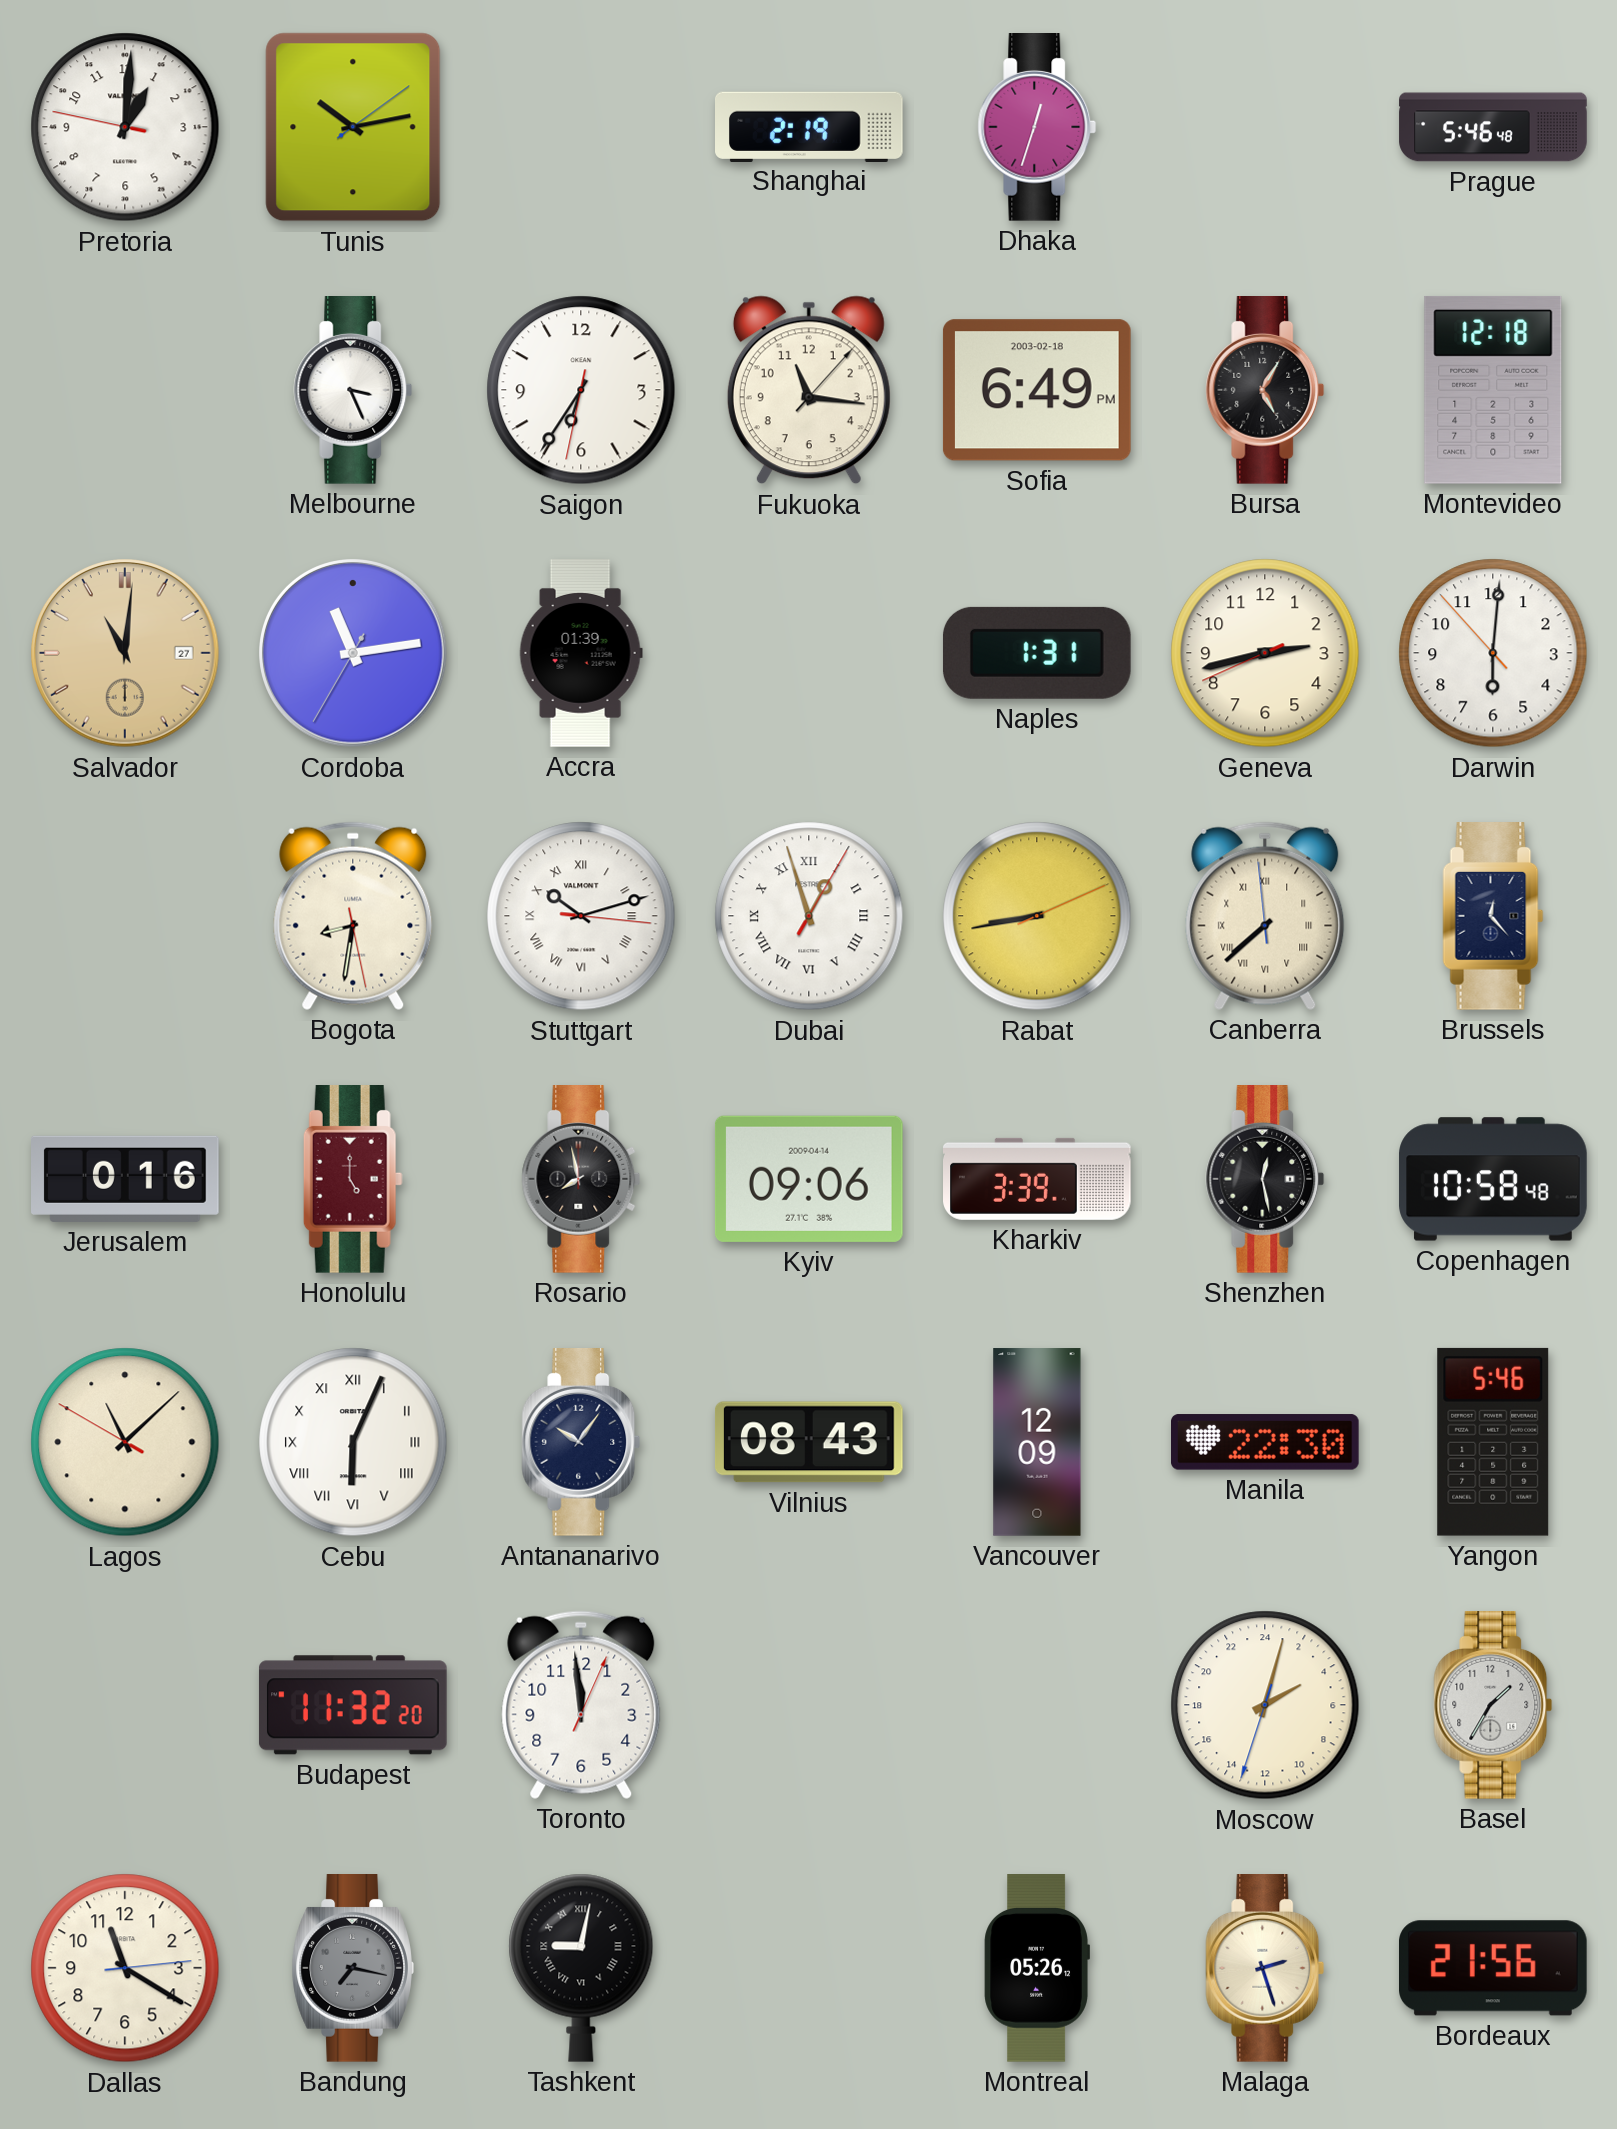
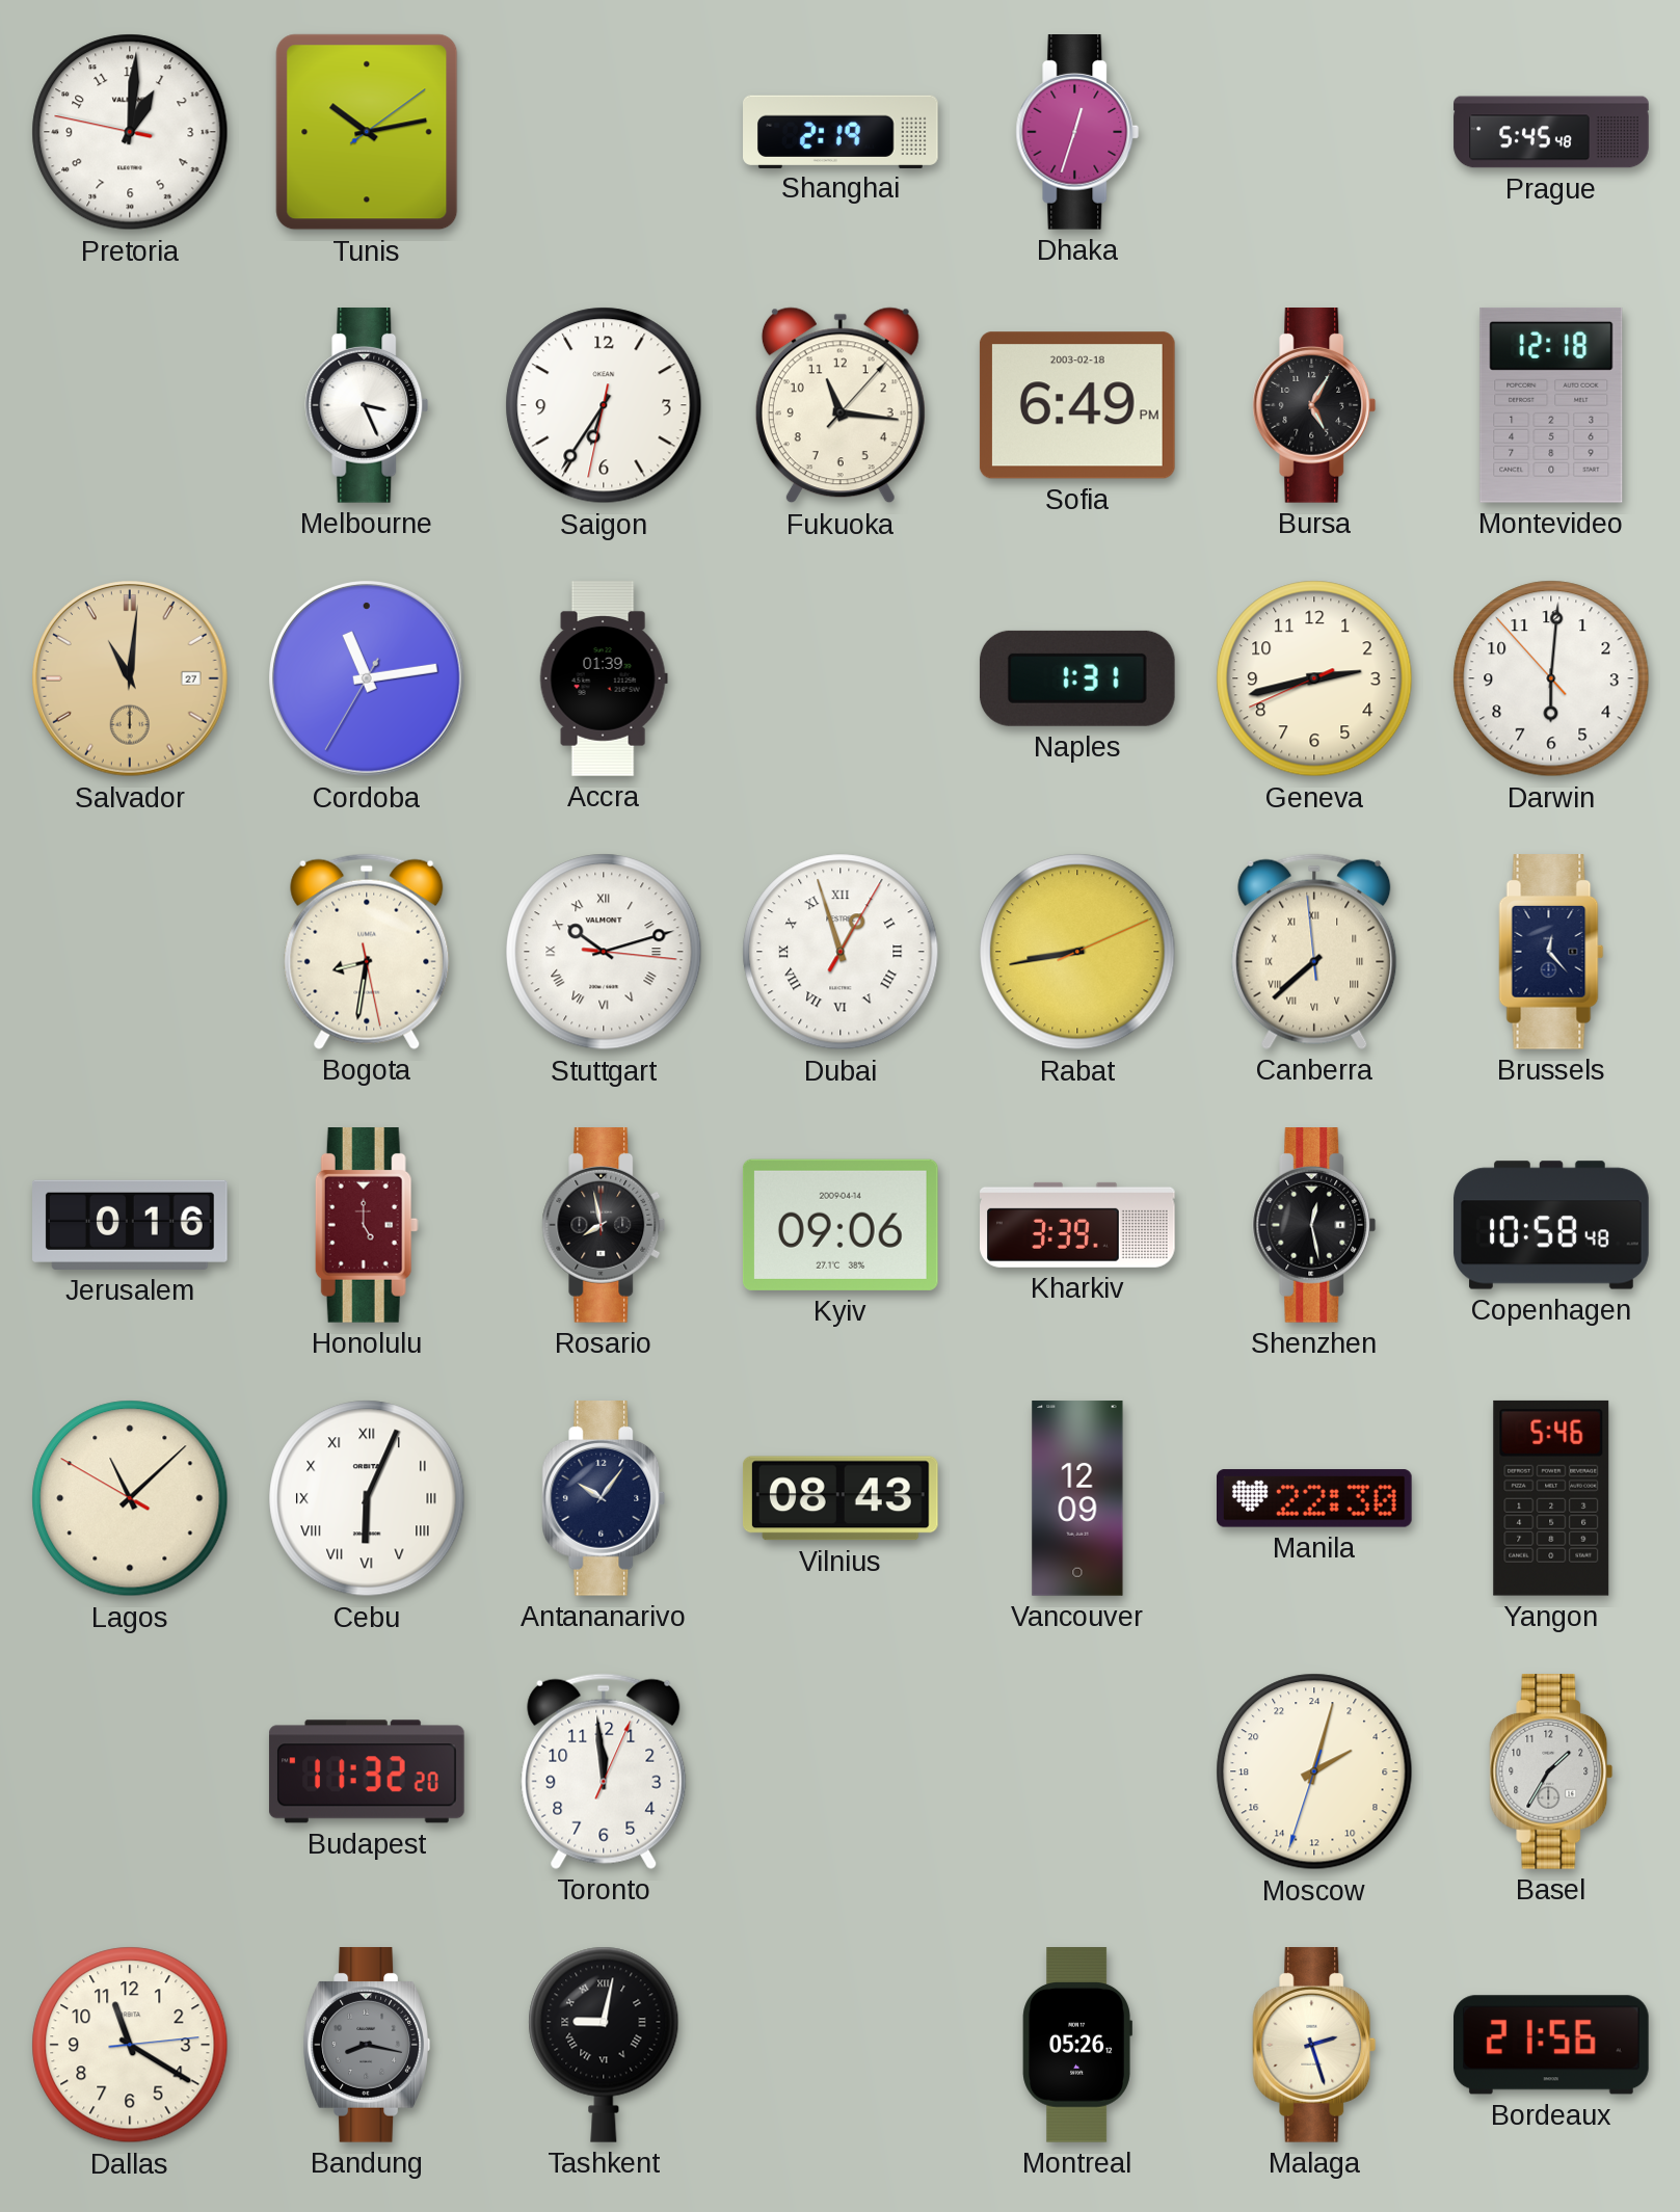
Prague: 5:46 -> 5:45
Bandung: 7:17 -> 8:17
